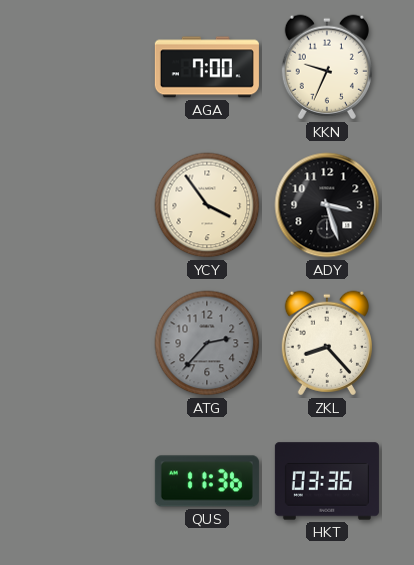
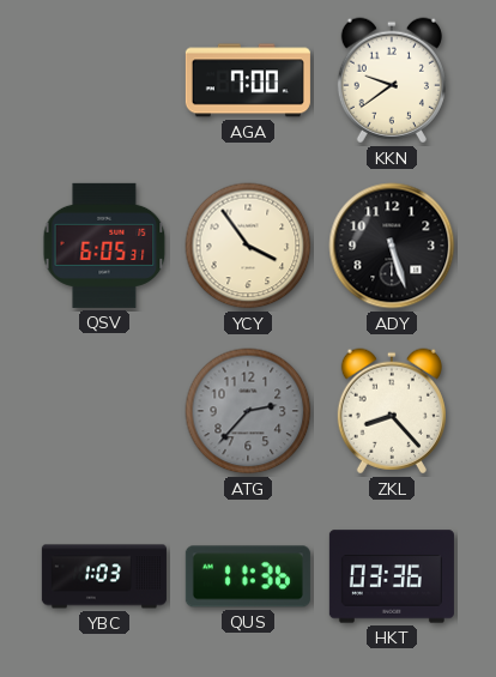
KKN: 9:34 -> 9:39
QSV: none -> 6:05
ADY: 3:27 -> 5:27
YBC: none -> 1:03
